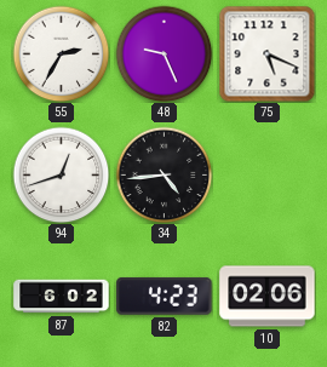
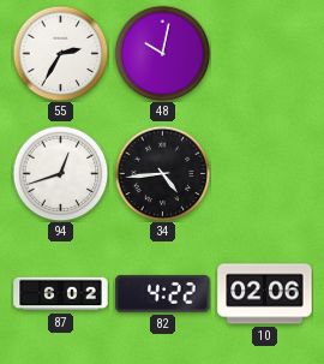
48: 9:26 -> 10:02
75: 5:19 -> none
82: 4:23 -> 4:22
